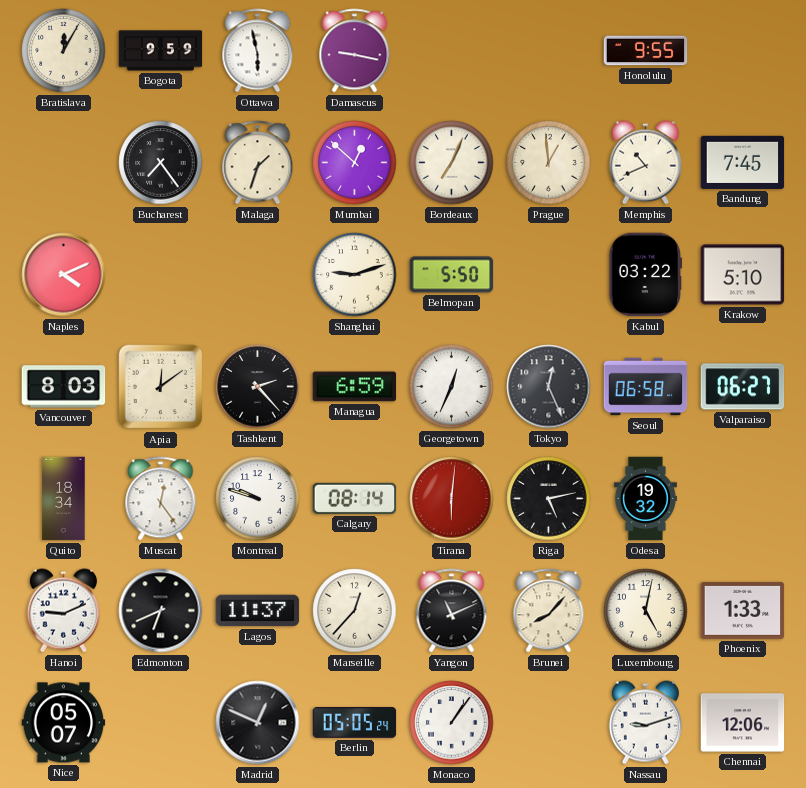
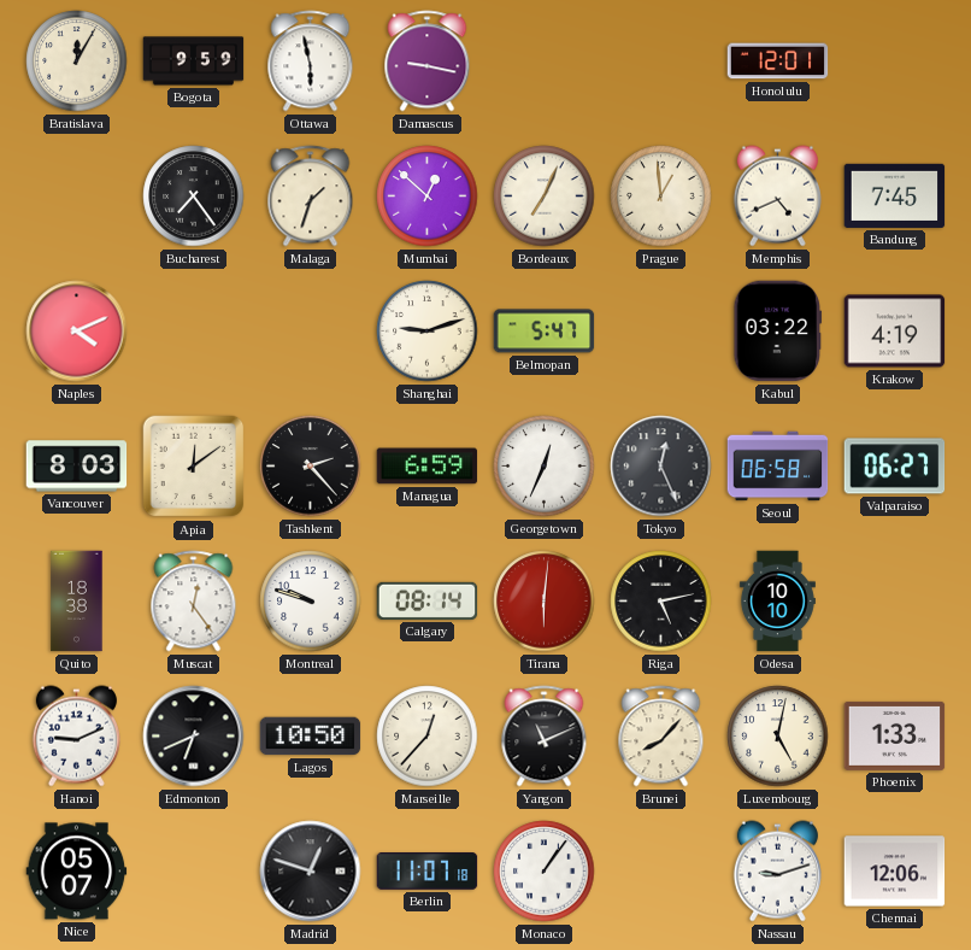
Honolulu: 9:55 -> 12:01
Memphis: 10:41 -> 4:41
Belmopan: 5:50 -> 5:47
Krakow: 5:10 -> 4:19
Quito: 18:34 -> 18:38
Odesa: 19:32 -> 10:10
Lagos: 11:37 -> 10:50
Madrid: 12:49 -> 12:48
Berlin: 05:05 -> 11:07
